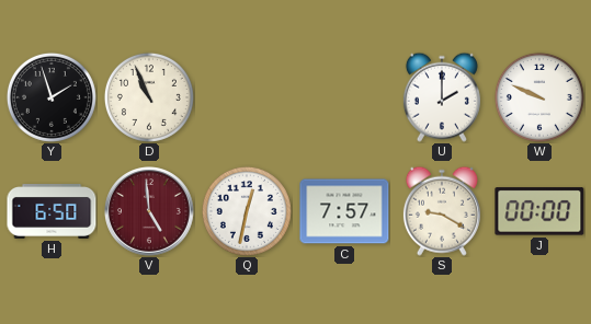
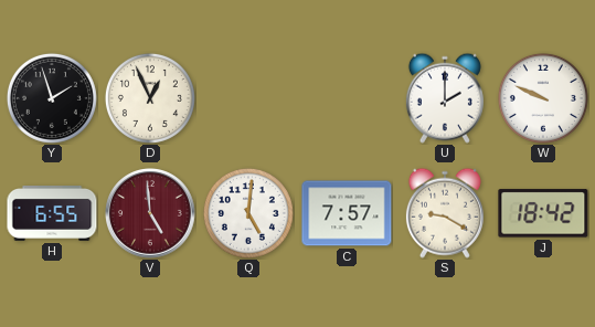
D: 10:56 -> 12:56
H: 6:50 -> 6:55
Q: 12:32 -> 5:01
J: 00:00 -> 18:42
